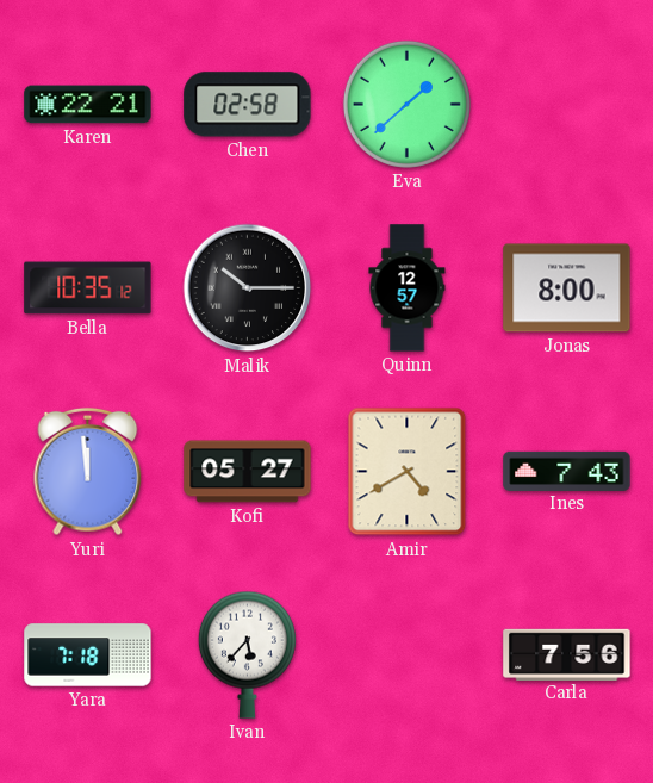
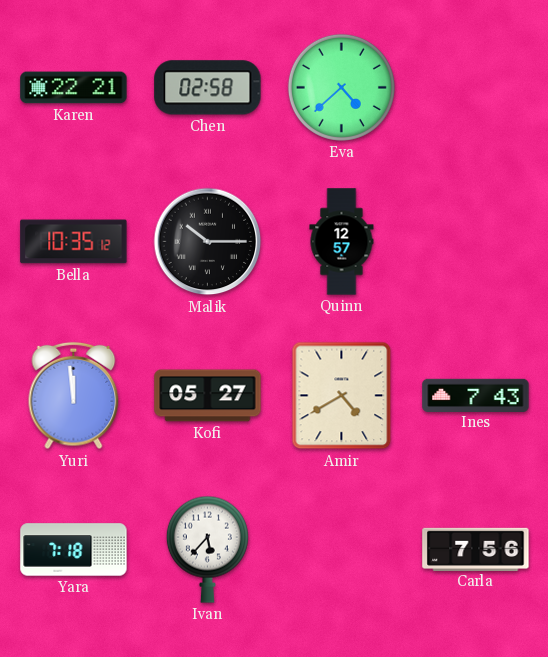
Eva: 1:38 -> 4:38
Jonas: 8:00 -> none
